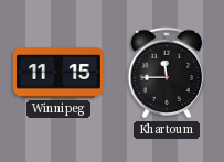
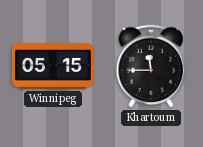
Winnipeg: 11:15 -> 05:15
